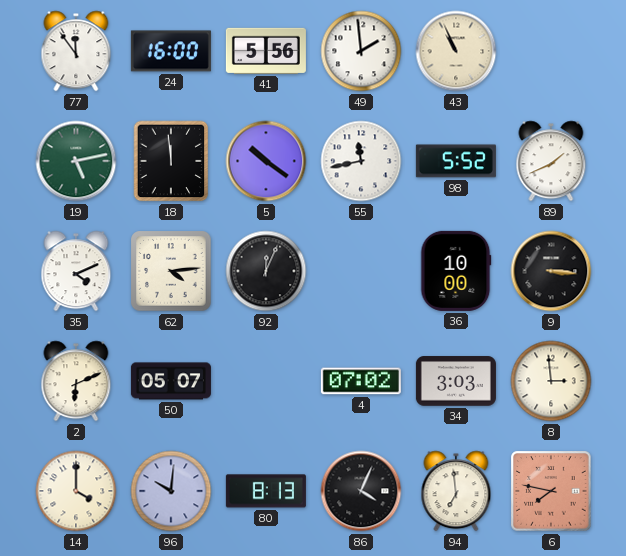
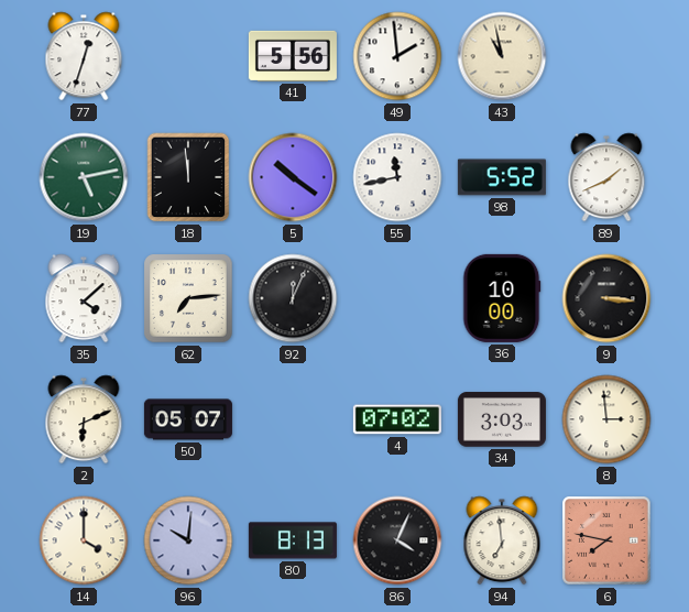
77: 11:54 -> 12:33
24: 16:00 -> none
43: 10:56 -> 10:58
35: 4:11 -> 4:08
62: 4:14 -> 7:14
